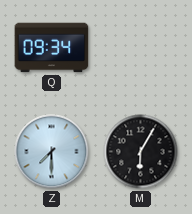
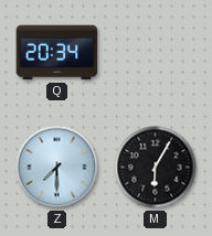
Q: 09:34 -> 20:34
